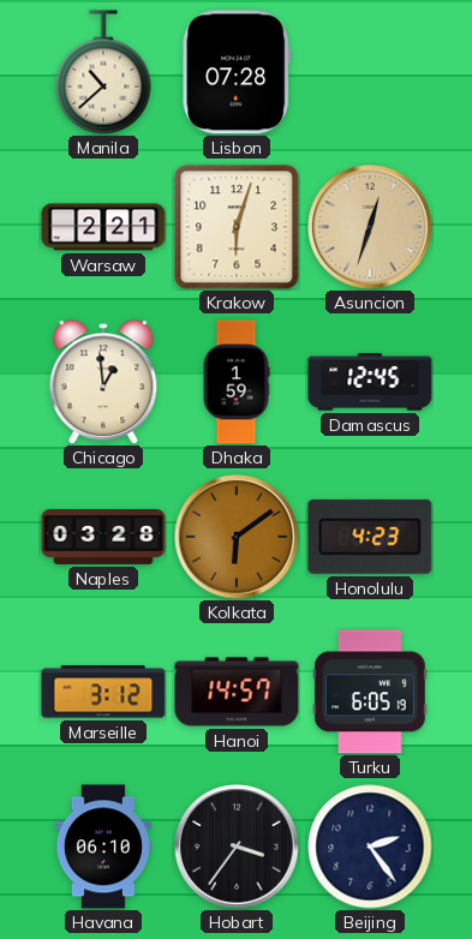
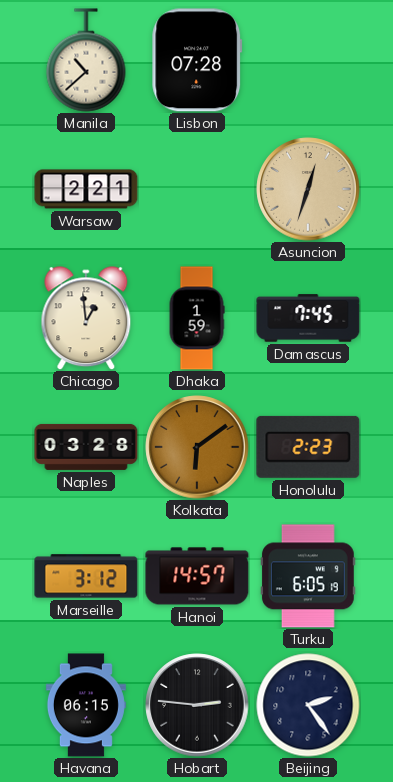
Krakow: 6:03 -> none
Damascus: 12:45 -> 7:45
Honolulu: 4:23 -> 2:23
Havana: 06:10 -> 06:15
Hobart: 3:36 -> 2:46
